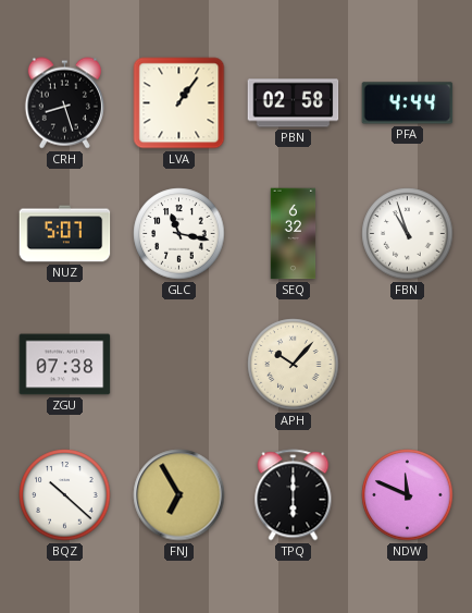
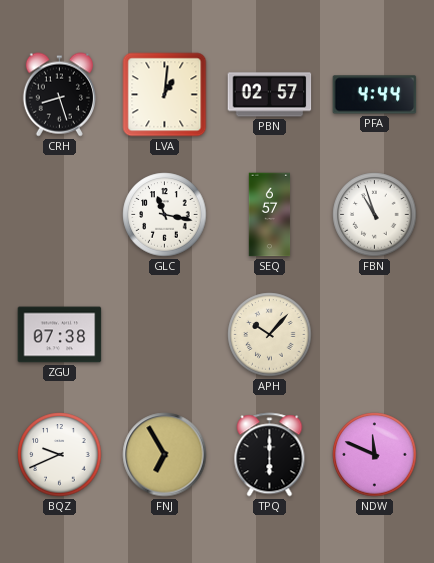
LVA: 1:06 -> 1:01
PBN: 02:58 -> 02:57
NUZ: 5:07 -> none
SEQ: 6:32 -> 6:57
BQZ: 10:22 -> 9:41
